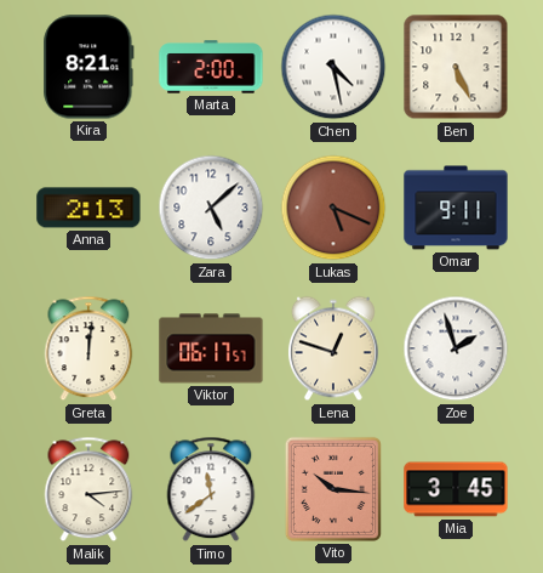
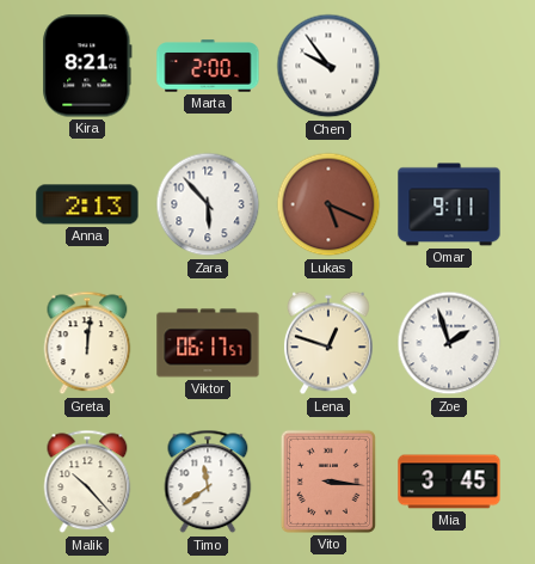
Chen: 4:28 -> 9:54
Ben: 5:26 -> none
Zara: 5:08 -> 5:53
Malik: 4:14 -> 10:23
Vito: 10:16 -> 3:16
